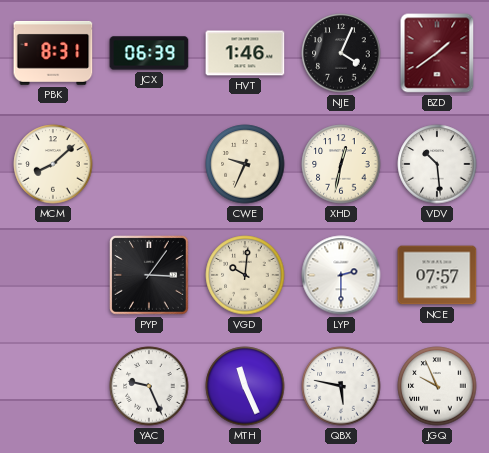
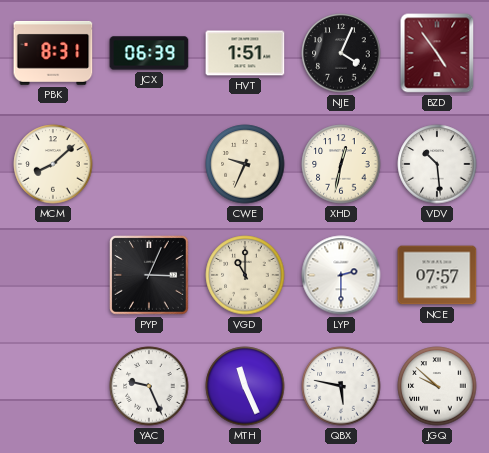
HVT: 1:46 -> 1:51
BZD: 1:39 -> 4:54
PYP: 3:06 -> 3:04
VGD: 10:01 -> 11:00
JGQ: 9:56 -> 9:52
